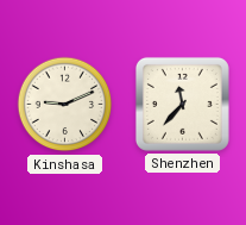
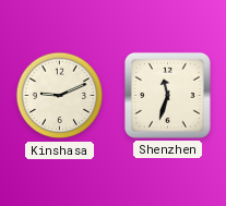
Shenzhen: 11:37 -> 11:33
